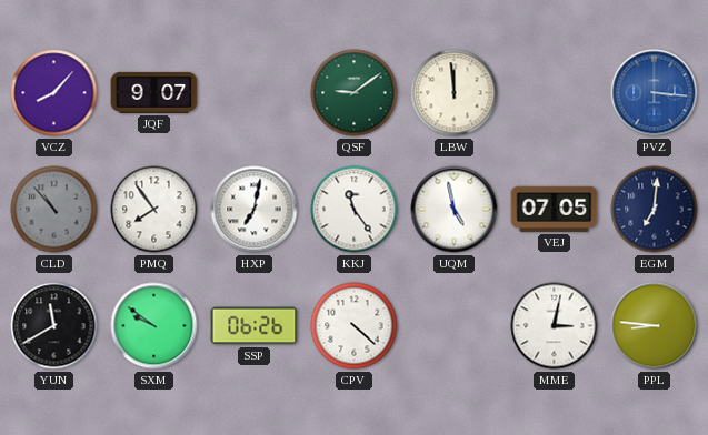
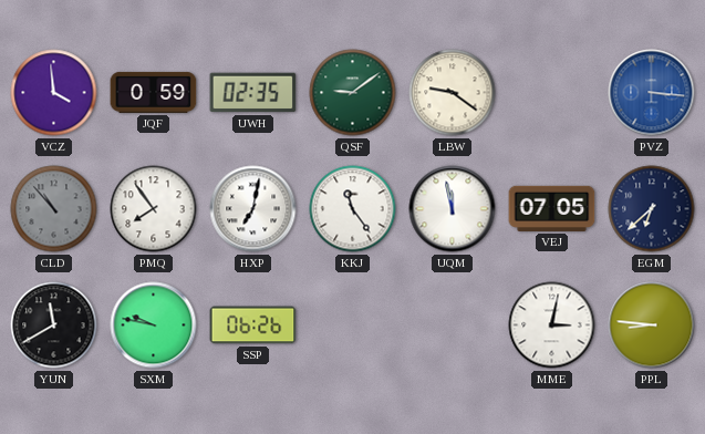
VCZ: 8:07 -> 3:59
JQF: 9:07 -> 0:59
UWH: none -> 02:35
LBW: 11:59 -> 9:21
UQM: 4:58 -> 11:58
EGM: 7:01 -> 6:38
SXM: 9:51 -> 9:47
CPV: 4:22 -> none
